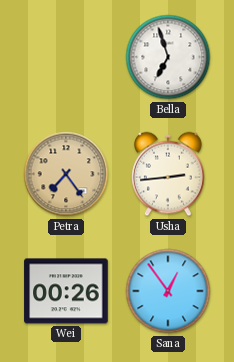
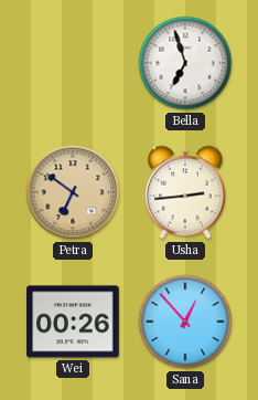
Petra: 7:24 -> 6:51
Sana: 12:54 -> 12:53
